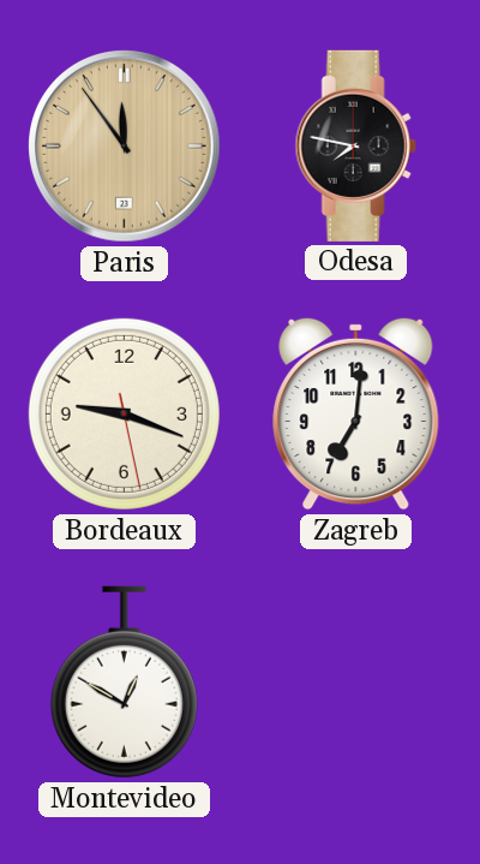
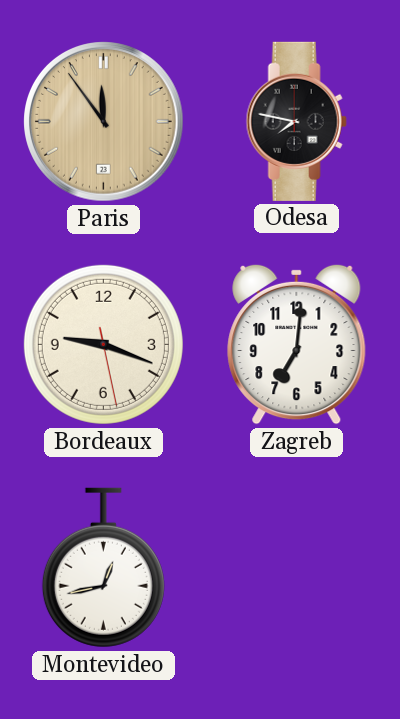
Montevideo: 12:50 -> 12:43
